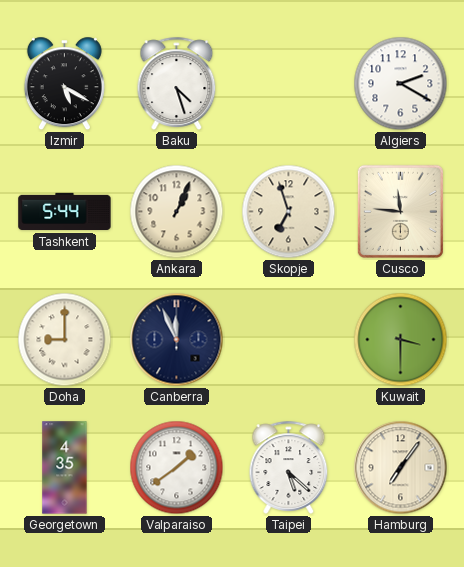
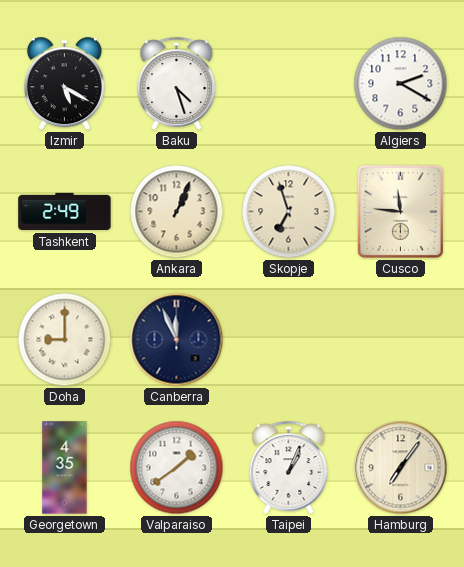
Tashkent: 5:44 -> 2:49
Kuwait: 3:30 -> none
Taipei: 5:22 -> 1:04
